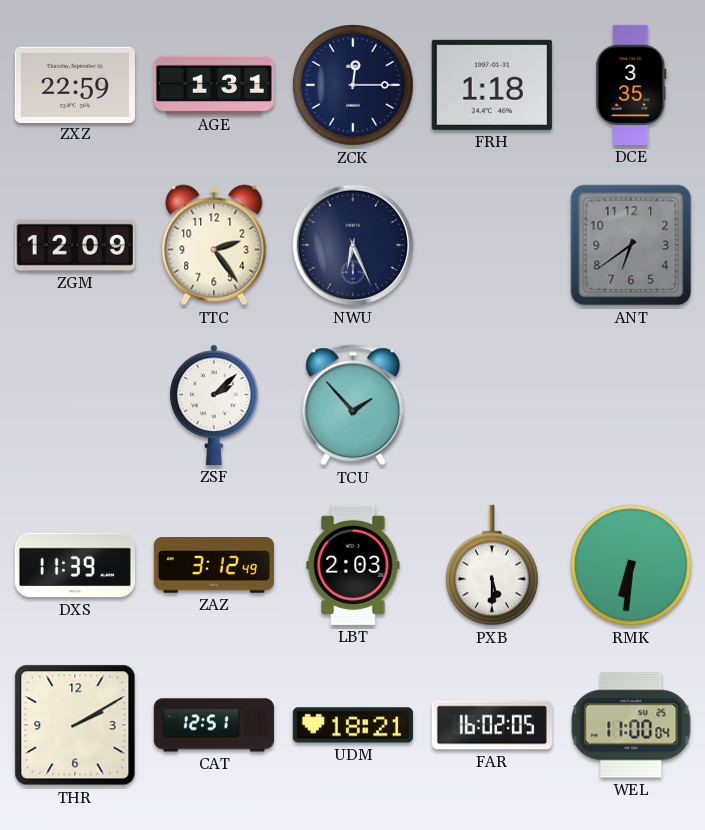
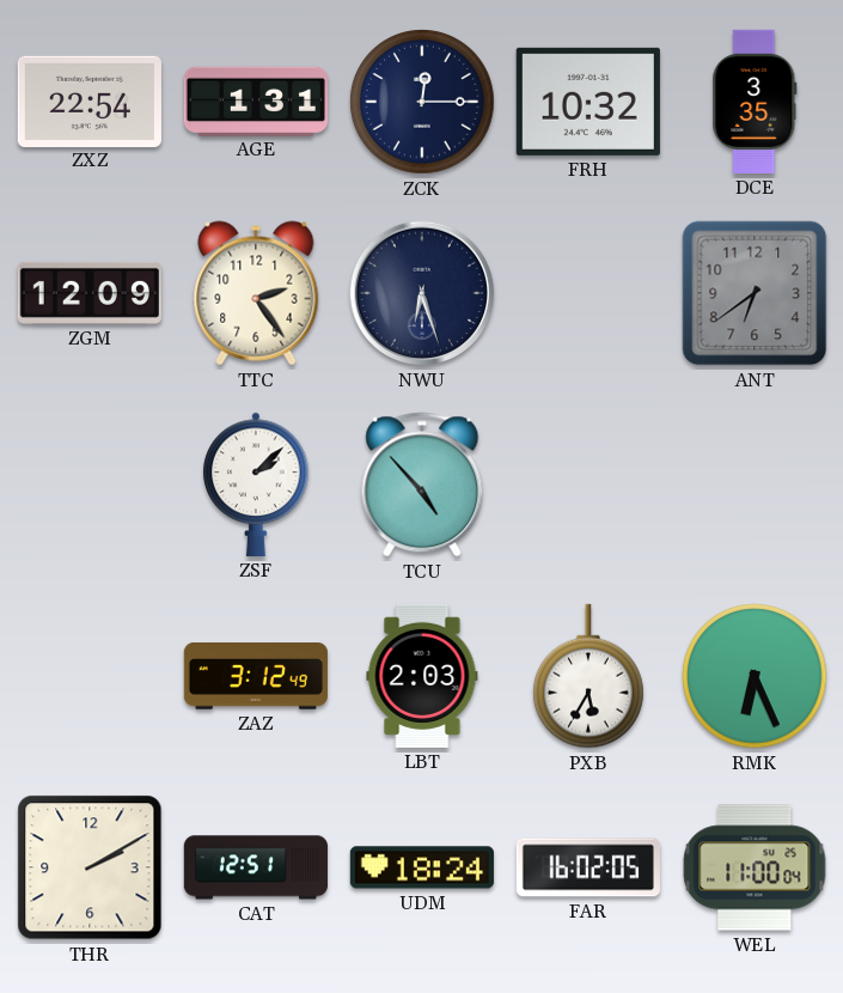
ZXZ: 22:59 -> 22:54
FRH: 1:18 -> 10:32
NWU: 6:26 -> 6:27
TCU: 1:53 -> 4:53
DXS: 11:39 -> none
PXB: 5:30 -> 5:35
RMK: 6:31 -> 6:26
UDM: 18:21 -> 18:24
